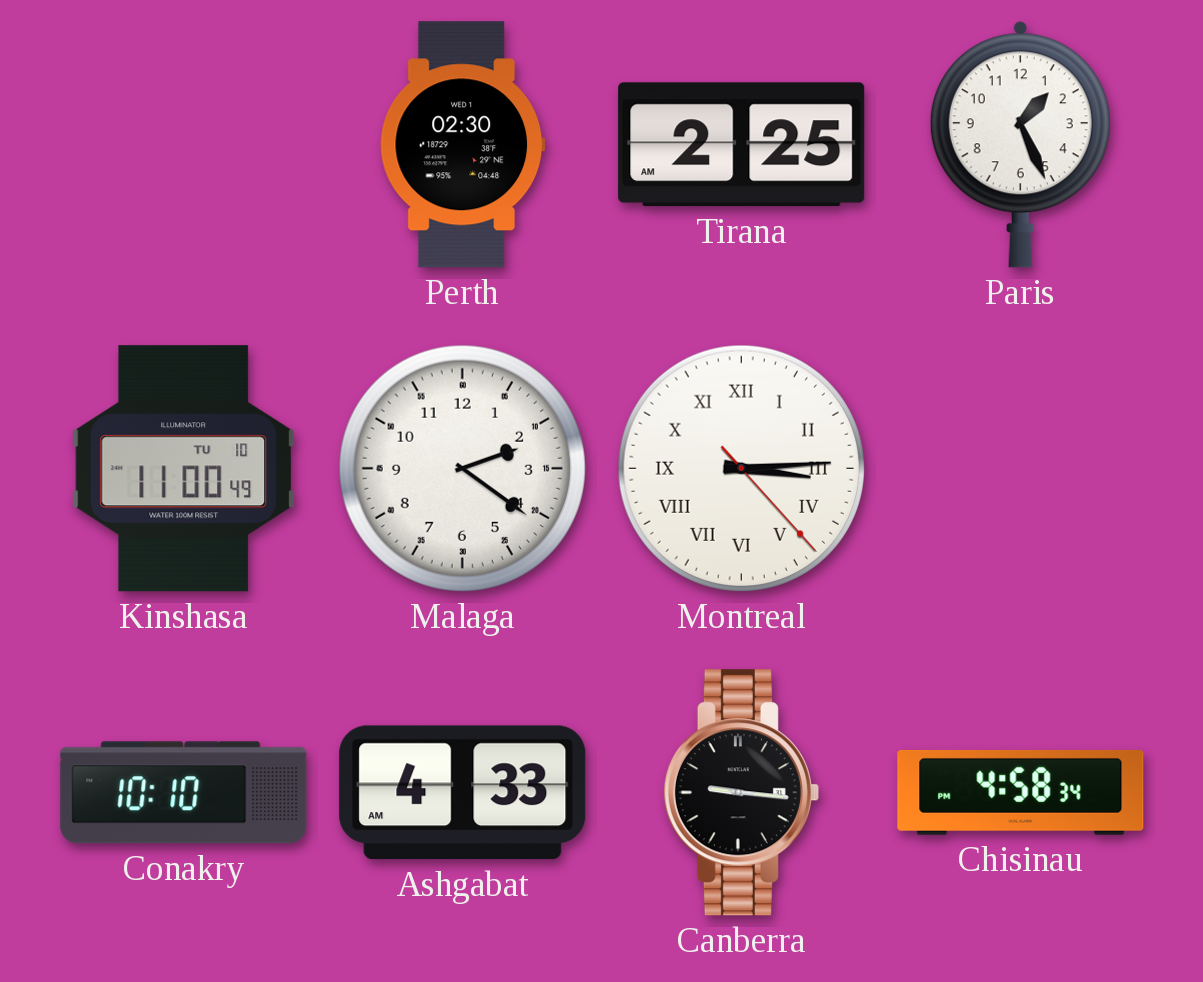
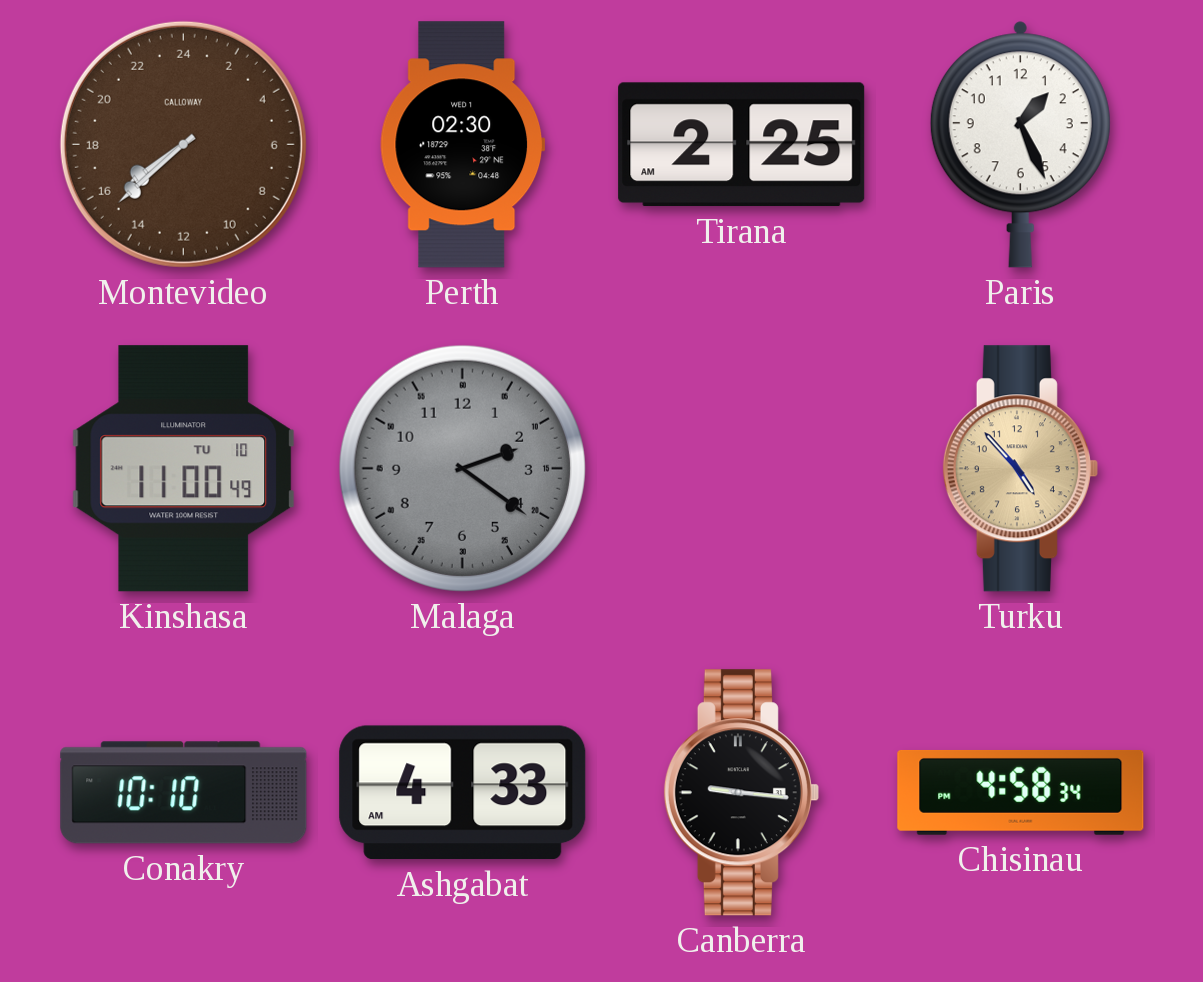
Montevideo: none -> 15:38
Malaga dial: white -> grey
Montreal: 3:14 -> none
Turku: none -> 4:53
